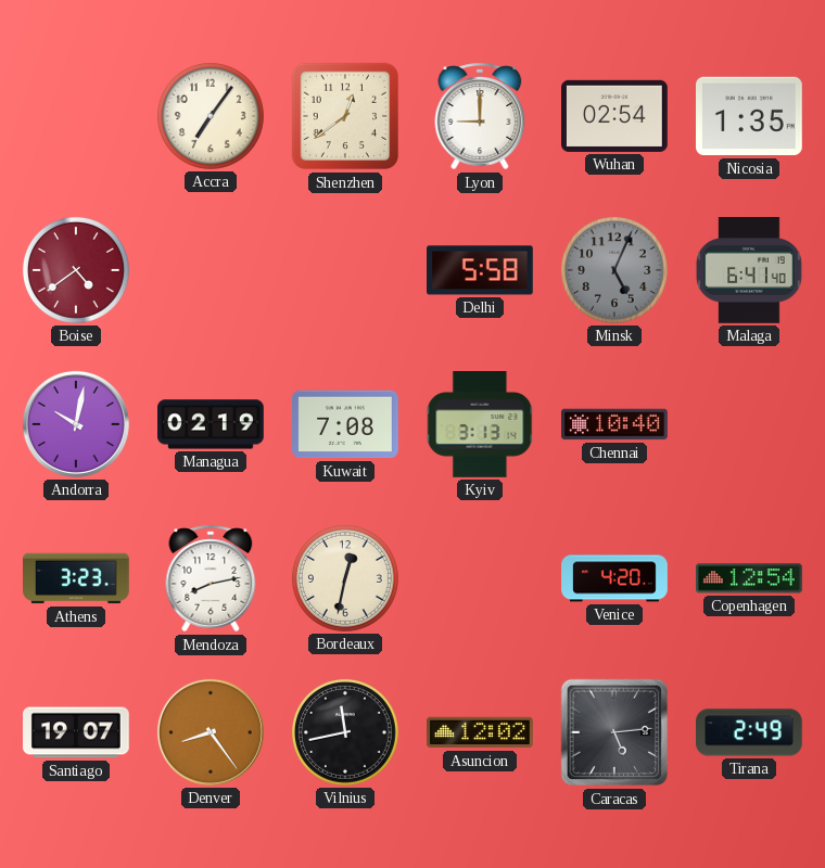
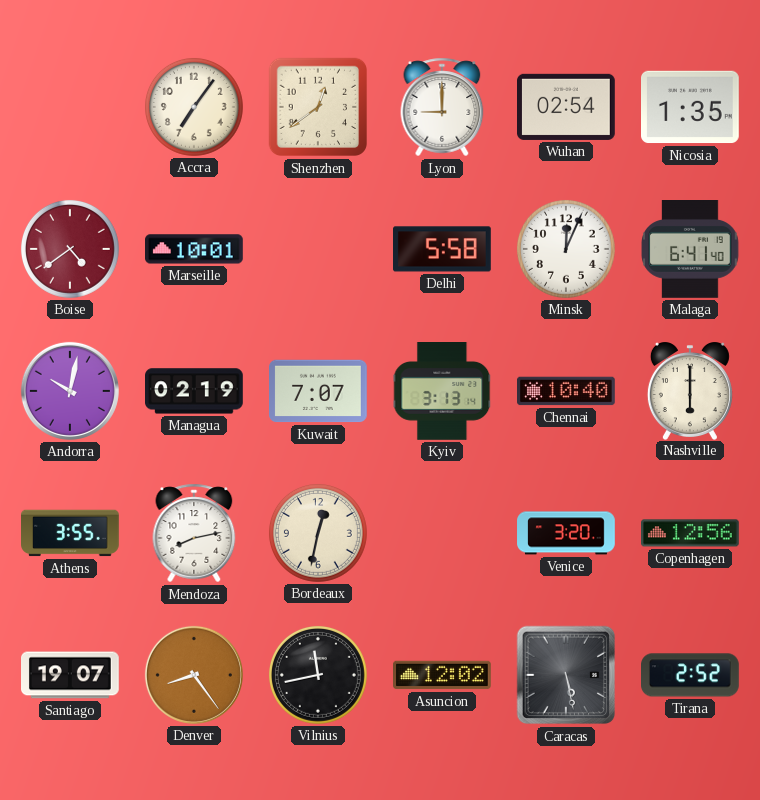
Marseille: none -> 10:01
Minsk: 5:04 -> 12:04
Minsk dial: grey -> white
Kuwait: 7:08 -> 7:07
Nashville: none -> 6:00
Athens: 3:23 -> 3:55
Venice: 4:20 -> 3:20
Copenhagen: 12:54 -> 12:56
Caracas: 5:14 -> 5:28
Tirana: 2:49 -> 2:52
